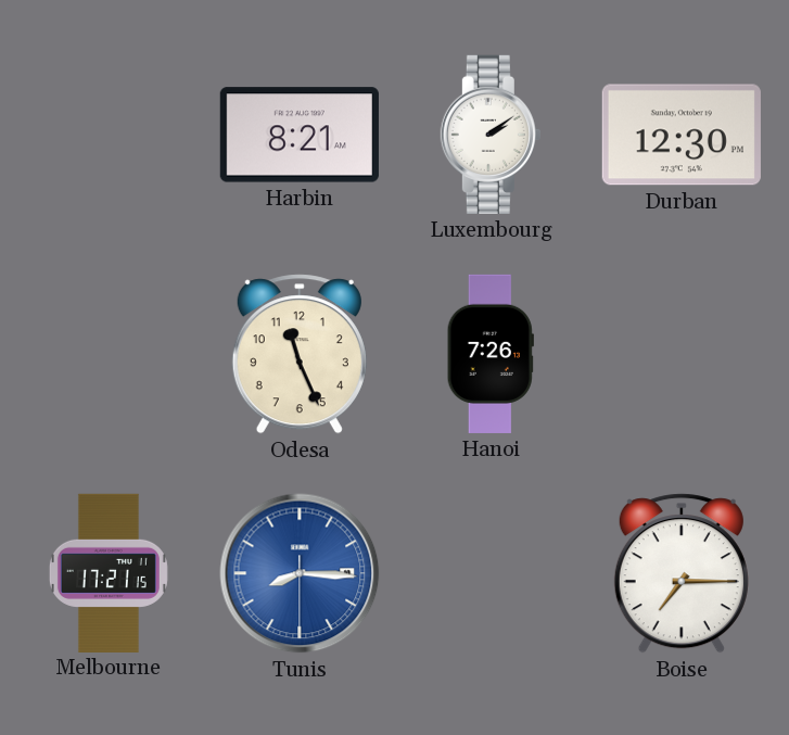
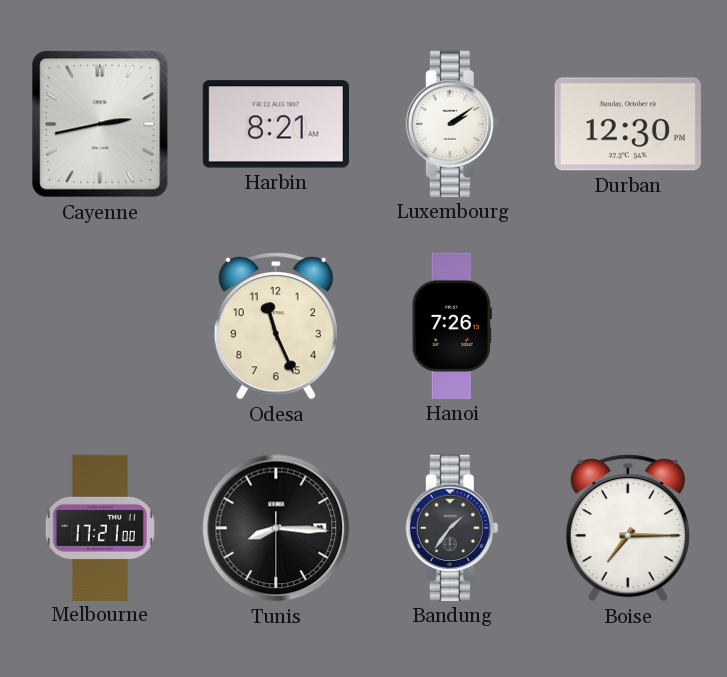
Cayenne: none -> 2:43
Melbourne: 17:21:15 -> 17:21:00
Tunis dial: blue -> black
Bandung: none -> 1:36
